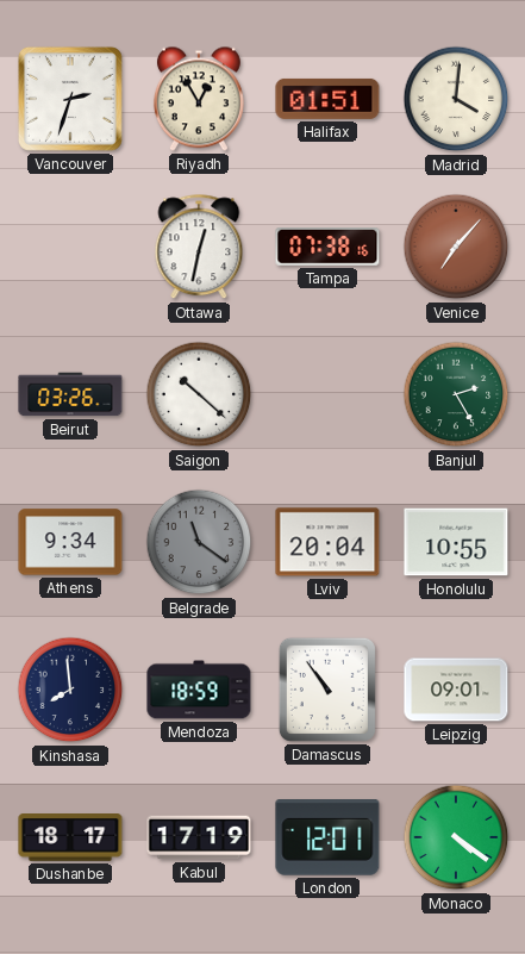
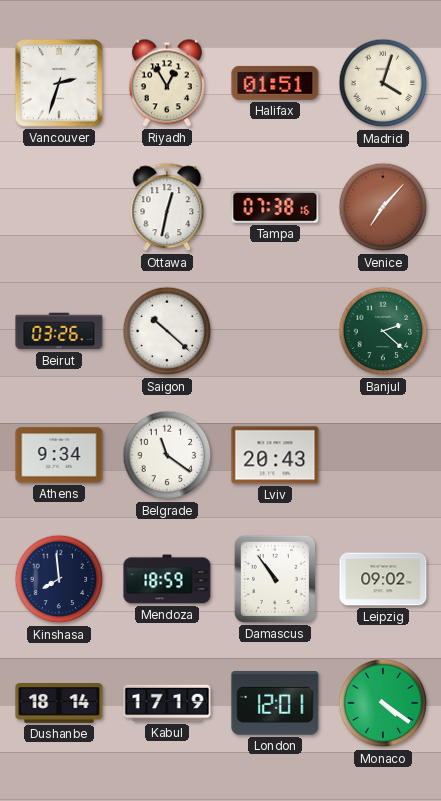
Madrid: 4:01 -> 4:03
Banjul: 2:25 -> 2:22
Belgrade dial: grey -> white
Lviv: 20:04 -> 20:43
Honolulu: 10:55 -> none
Leipzig: 09:01 -> 09:02
Dushanbe: 18:17 -> 18:14
